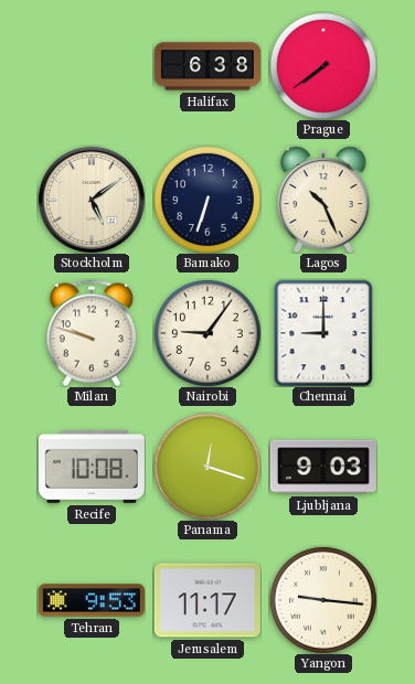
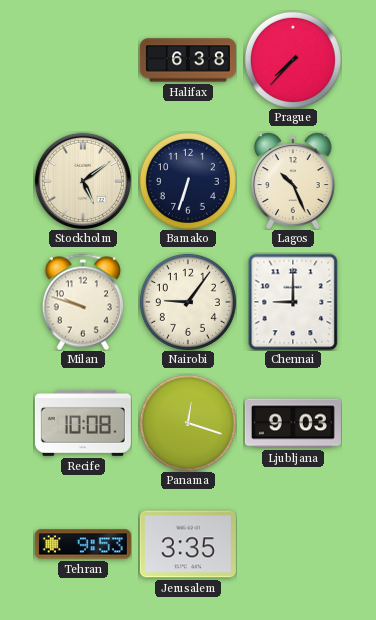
Prague: 7:39 -> 7:37
Jerusalem: 11:17 -> 3:35
Yangon: 9:16 -> none
